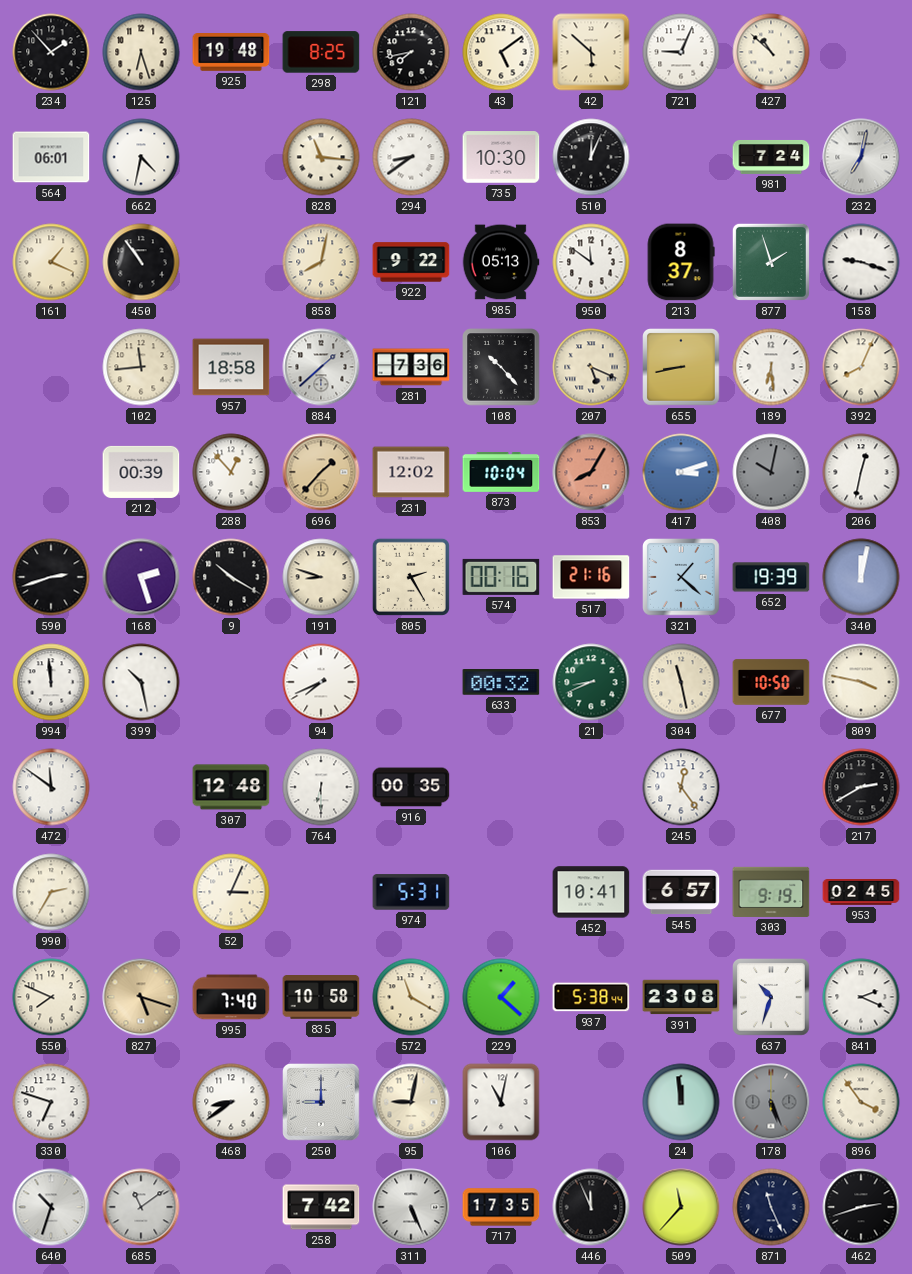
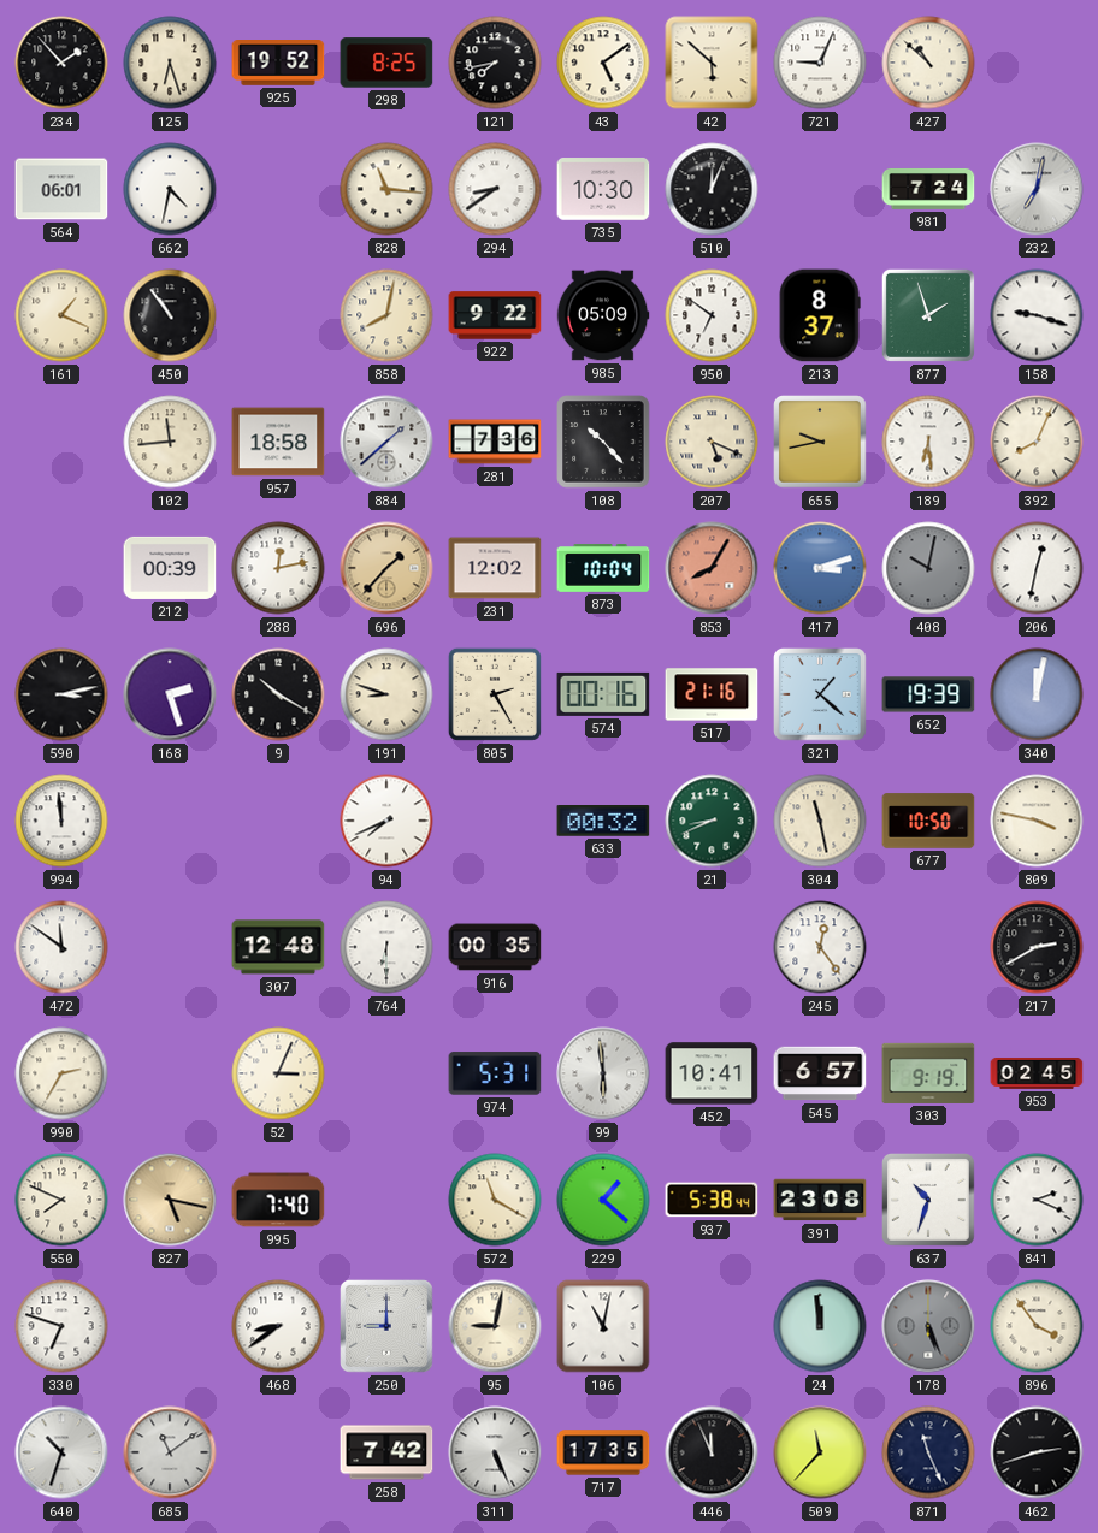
925: 19:48 -> 19:52
985: 05:13 -> 05:09
950: 11:51 -> 6:51
655: 8:43 -> 9:43
288: 12:53 -> 12:13
590: 2:42 -> 3:13
399: 10:28 -> none
99: none -> 5:59
827: 5:18 -> 5:17
835: 10:58 -> none
